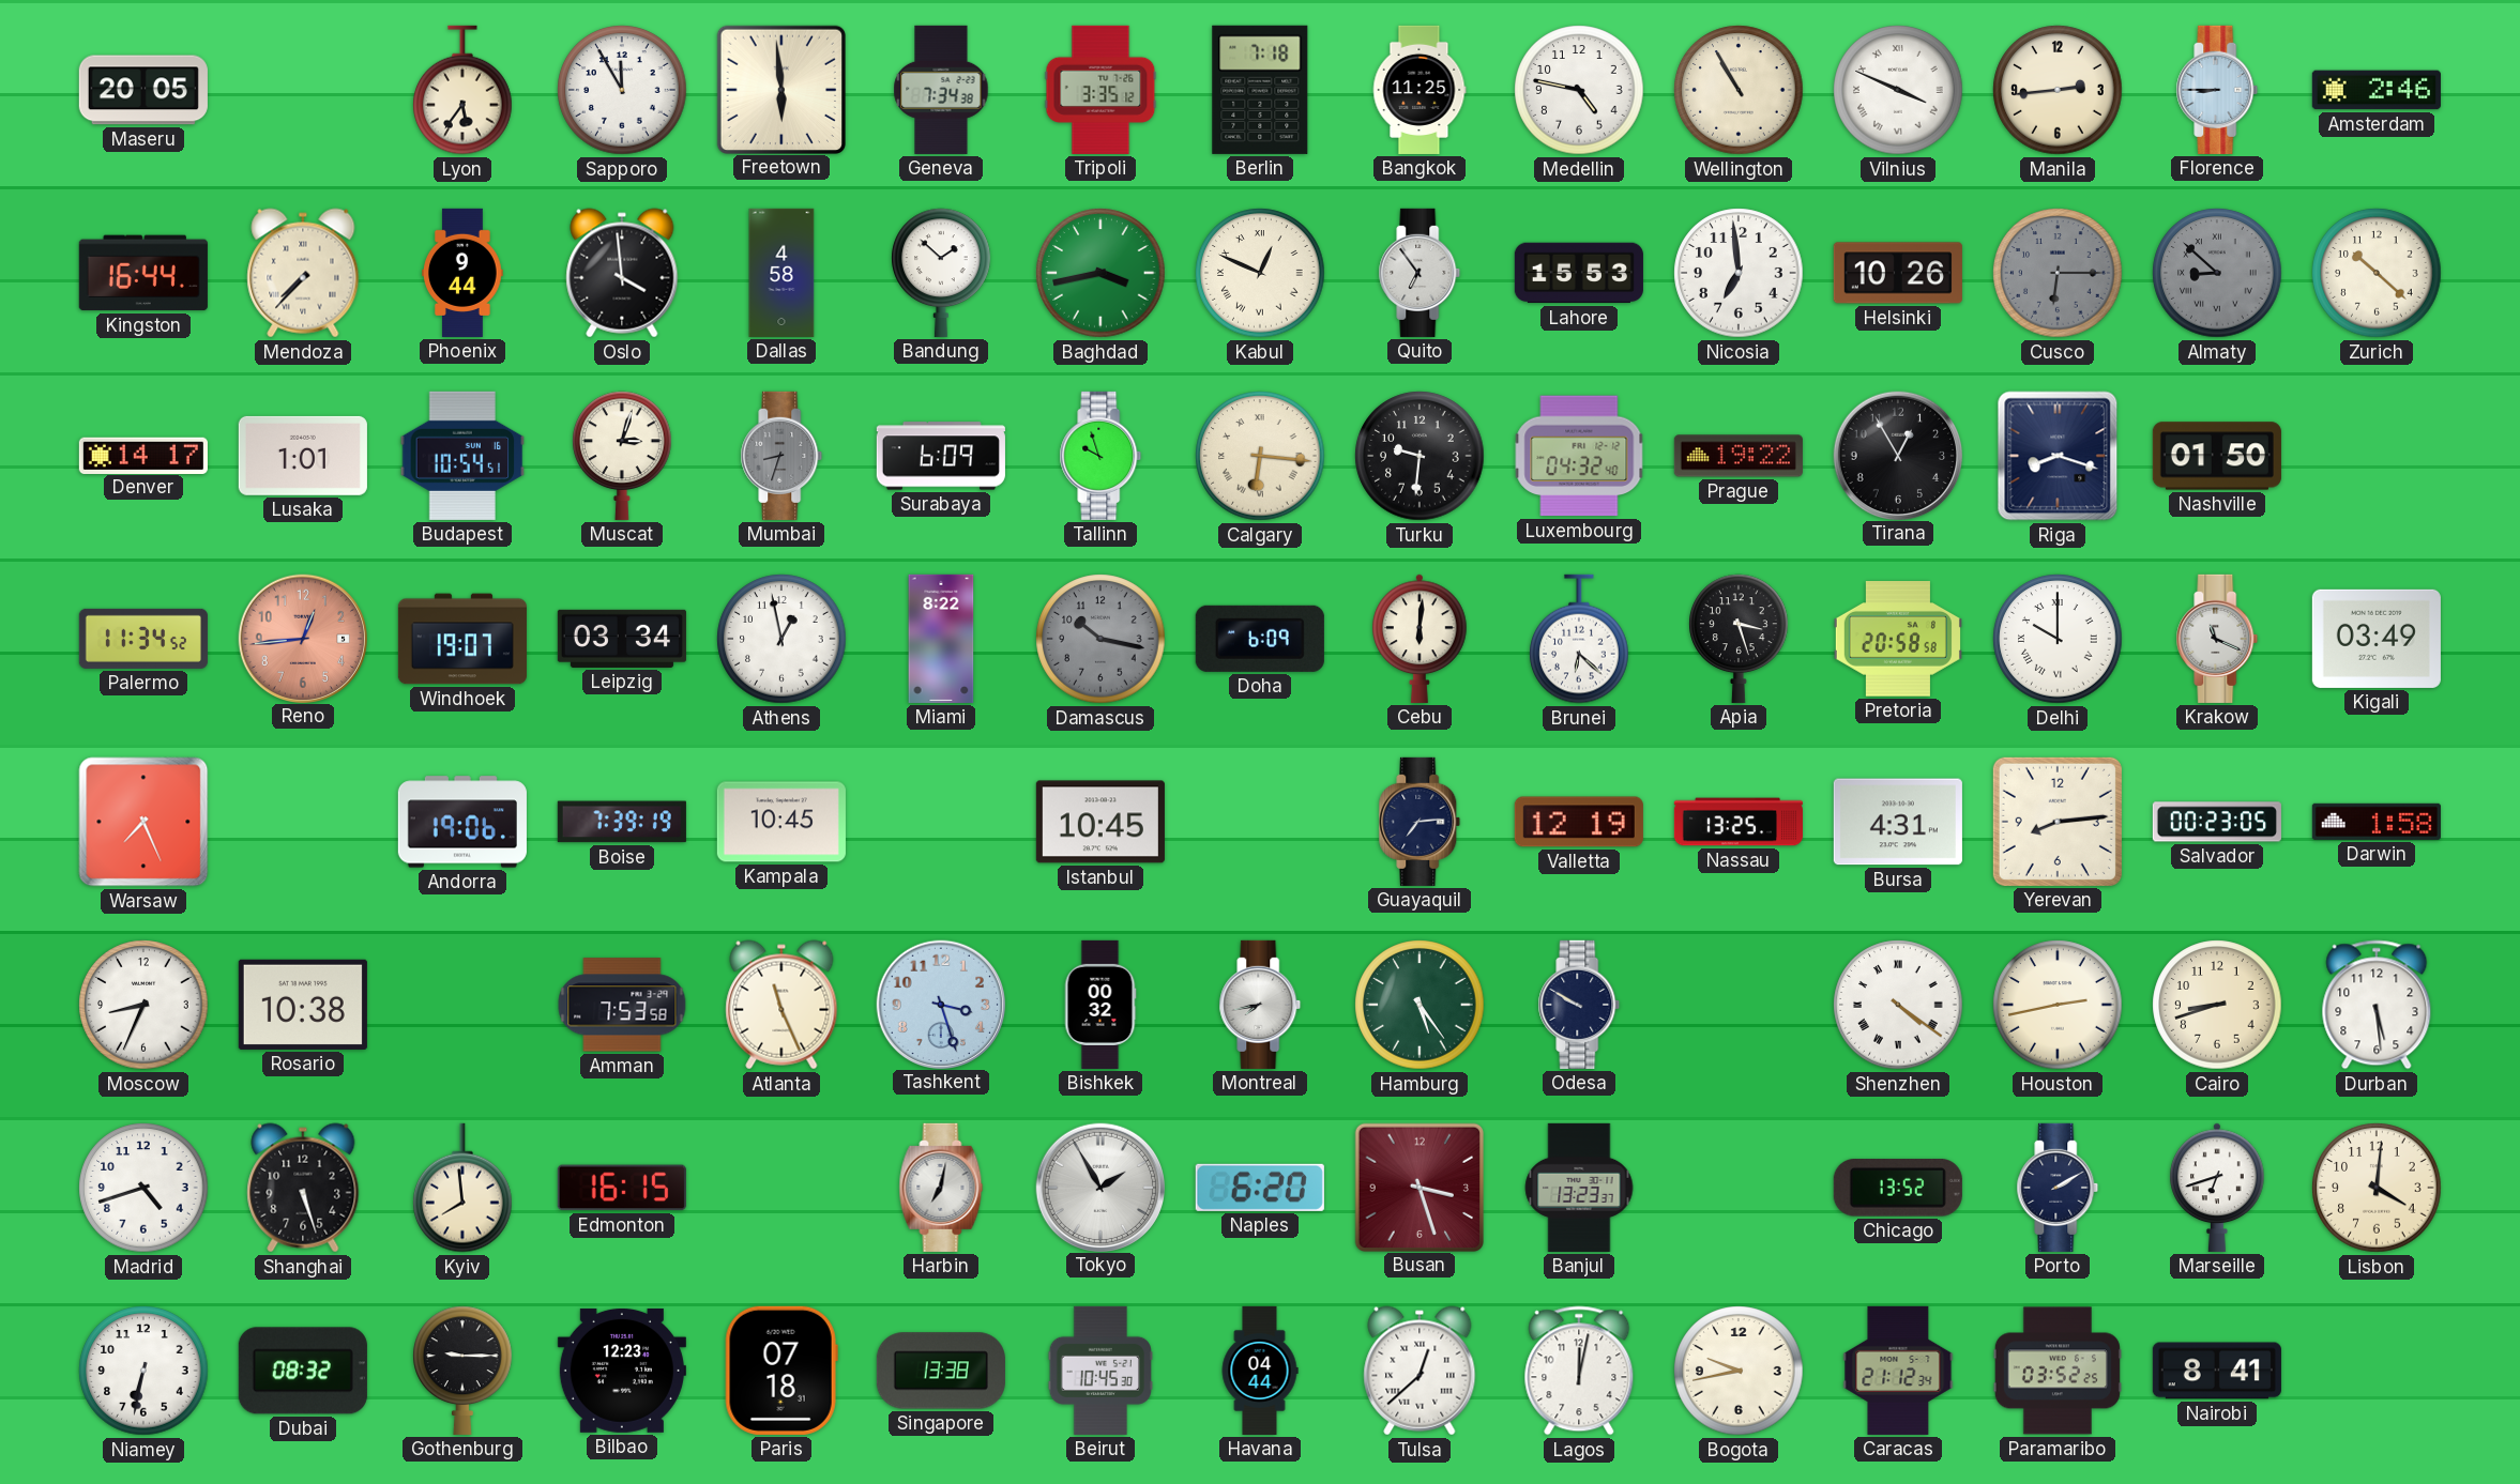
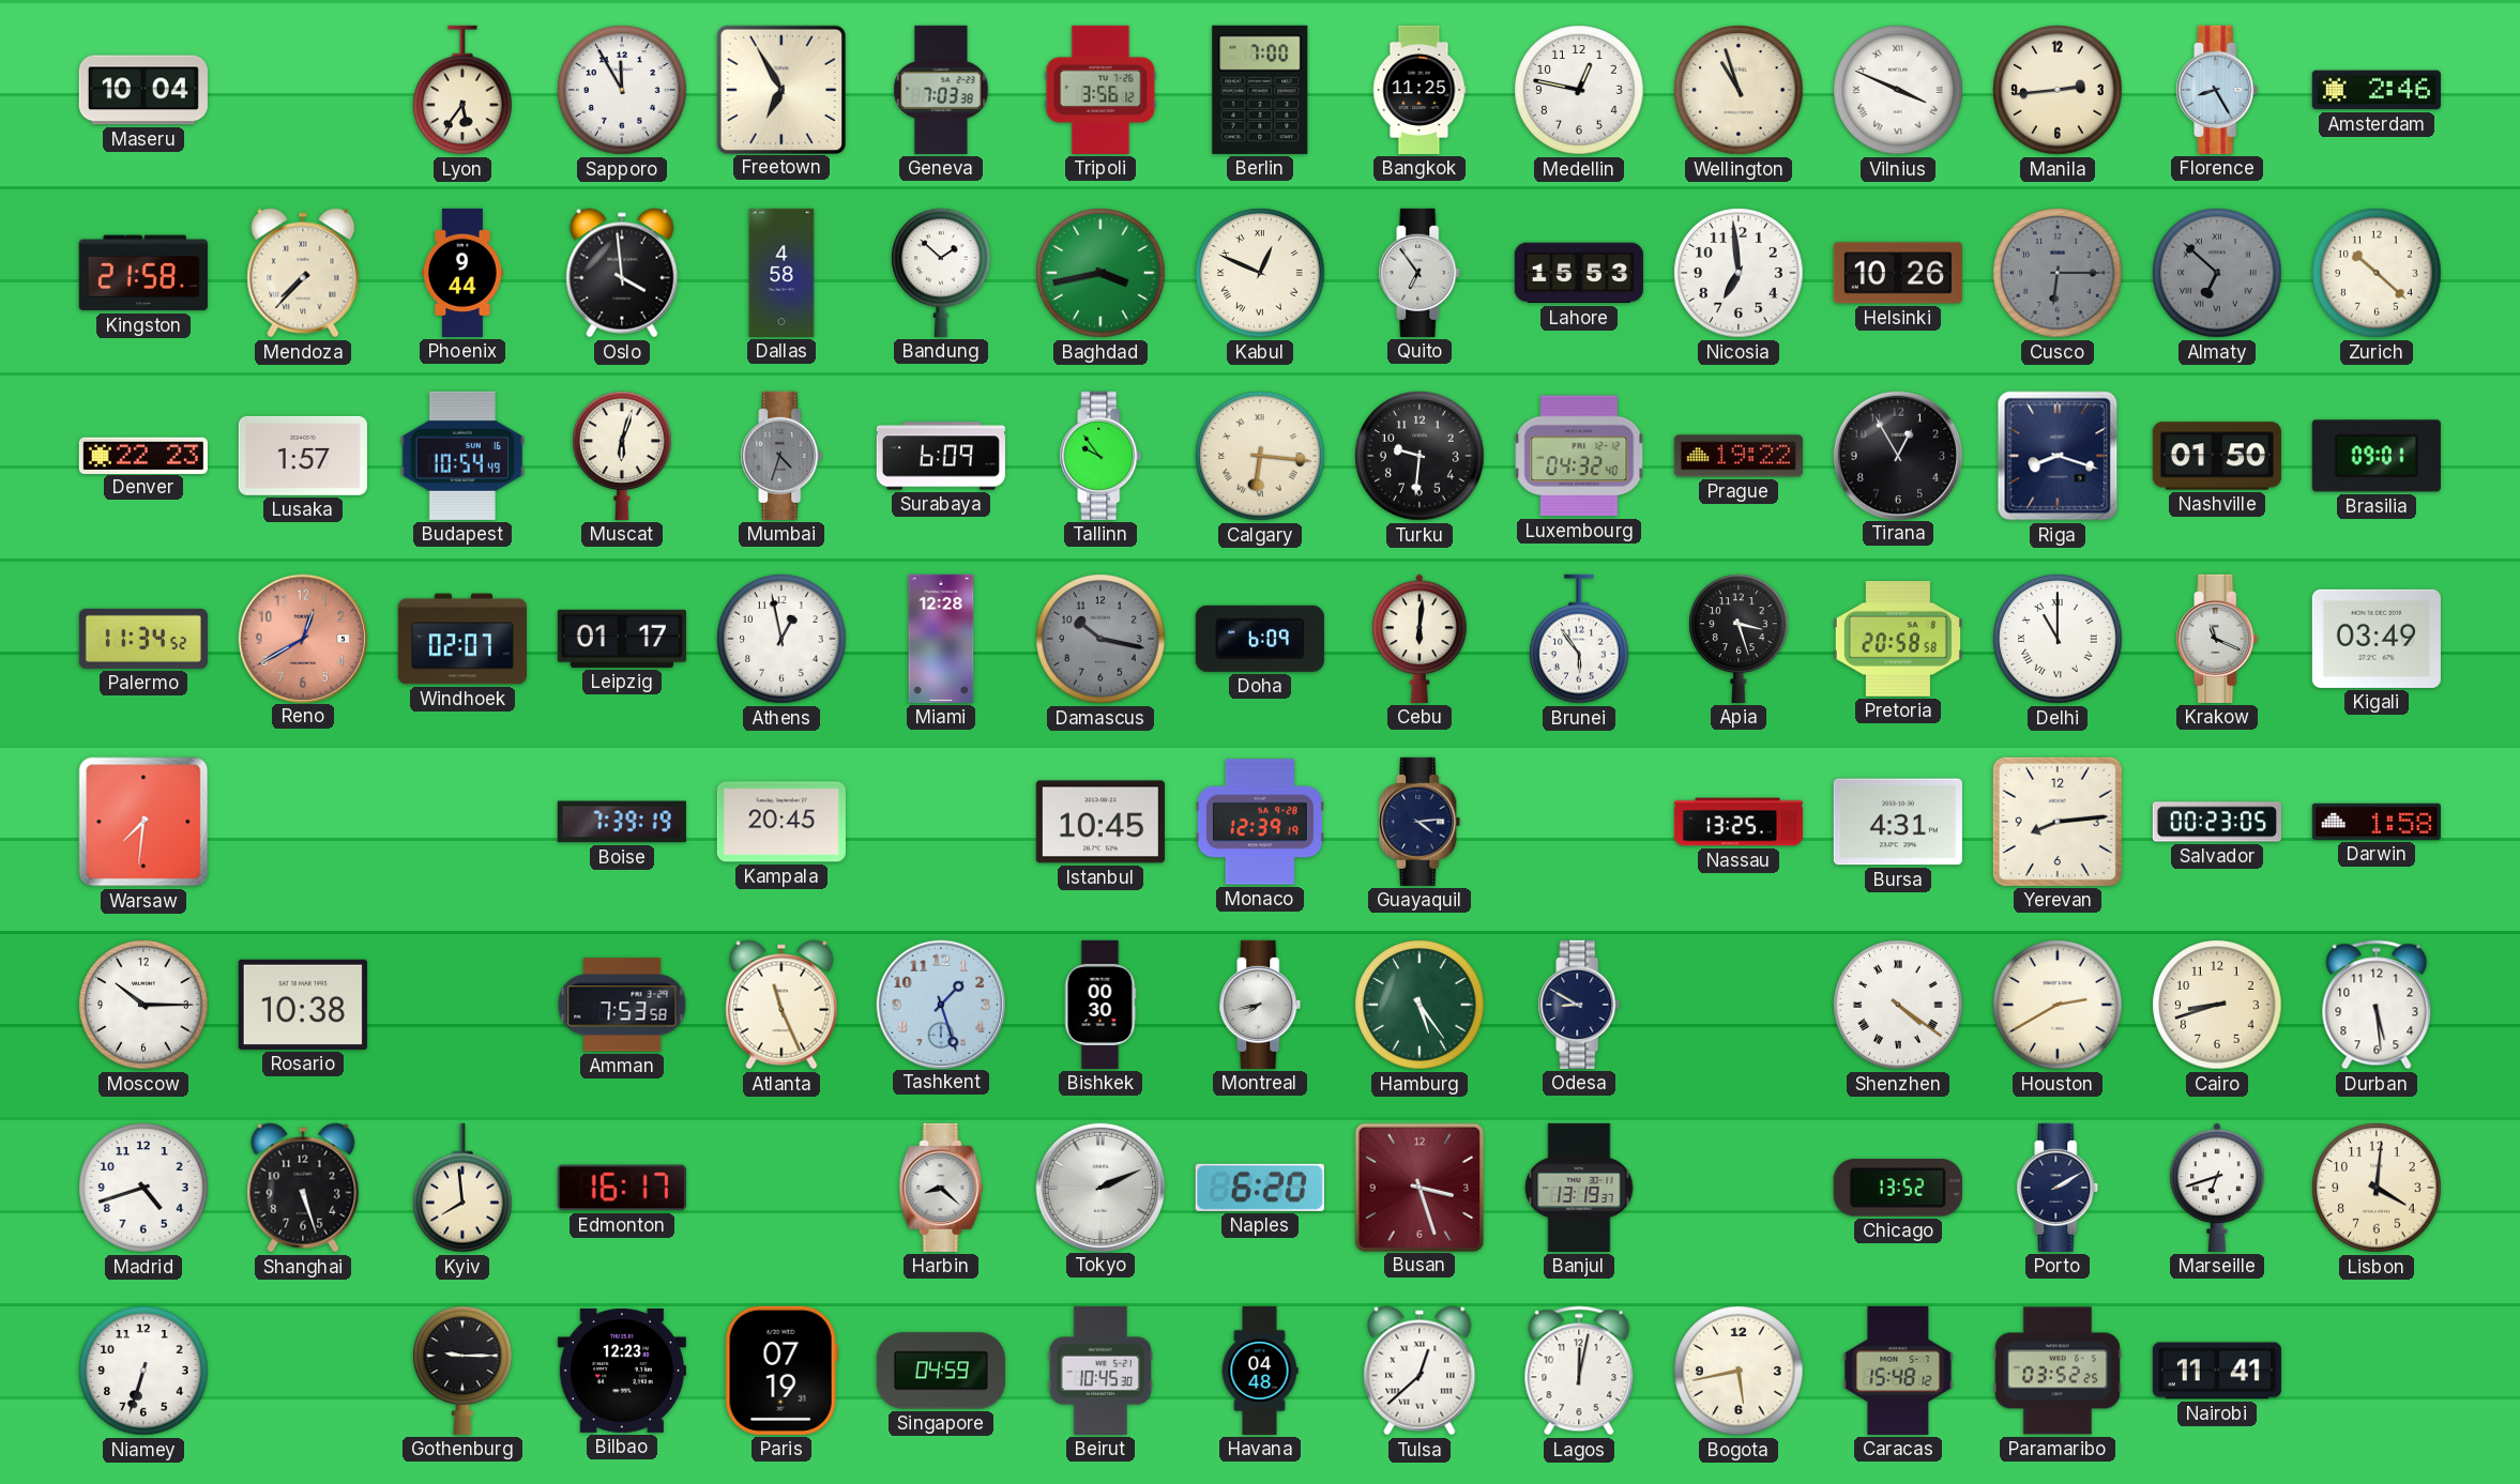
Maseru: 20:05 -> 10:04
Freetown: 5:59 -> 6:55
Geneva: 7:34 -> 7:03
Tripoli: 3:35 -> 3:56
Berlin: 7:18 -> 7:00
Medellin: 4:47 -> 12:47
Wellington: 10:55 -> 10:57
Florence: 8:45 -> 8:25
Kingston: 16:44 -> 21:58
Almaty: 8:52 -> 6:52
Denver: 14:17 -> 22:23
Lusaka: 1:01 -> 1:57
Budapest: 10:54:51 -> 10:54:49
Muscat: 3:03 -> 6:03
Mumbai: 8:33 -> 4:33
Tallinn: 9:57 -> 9:54
Brasilia: none -> 09:01
Reno: 12:44 -> 12:40
Windhoek: 19:07 -> 02:07
Leipzig: 03:34 -> 01:17
Miami: 8:22 -> 12:28
Brunei: 6:22 -> 5:54
Delhi: 10:00 -> 11:00
Warsaw: 7:26 -> 7:31
Andorra: 19:06 -> none
Kampala: 10:45 -> 20:45
Monaco: none -> 12:39
Guayaquil: 7:14 -> 4:14
Valletta: 12:19 -> none
Moscow: 8:34 -> 10:15
Tashkent: 3:27 -> 1:27
Bishkek: 00:32 -> 00:30
Odesa: 9:50 -> 8:50
Houston: 2:43 -> 2:40
Edmonton: 16:15 -> 16:17
Harbin: 7:02 -> 8:22
Tokyo: 1:55 -> 2:11
Banjul: 13:23 -> 13:19
Niamey: 6:32 -> 6:33
Dubai: 08:32 -> none
Paris: 07:18 -> 07:19
Singapore: 13:38 -> 04:59
Havana: 04:44 -> 04:48
Bogota: 9:43 -> 5:43
Caracas: 21:12 -> 15:48
Nairobi: 8:41 -> 11:41
